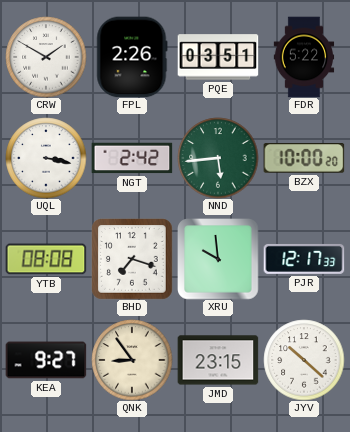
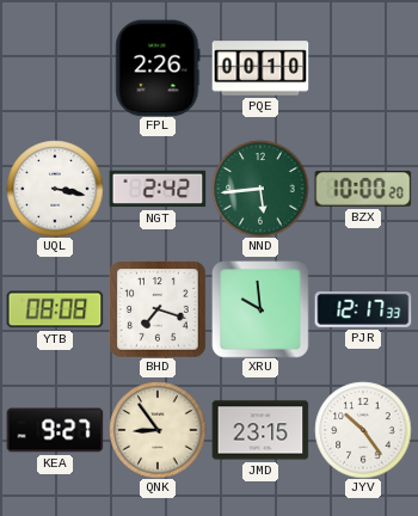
CRW: 1:50 -> none
PQE: 03:51 -> 00:10
FDR: 5:22 -> none
JYV: 10:22 -> 10:24
